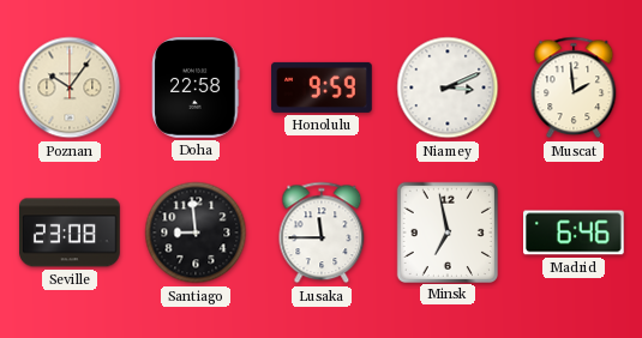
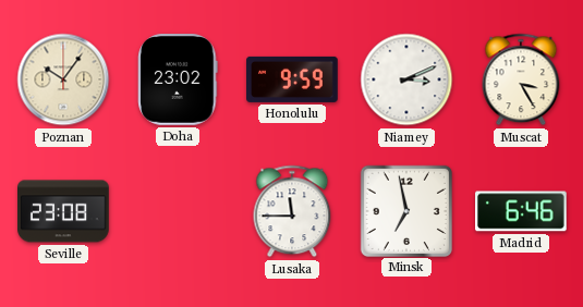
Doha: 22:58 -> 23:02
Muscat: 1:59 -> 3:25
Santiago: 8:59 -> none
